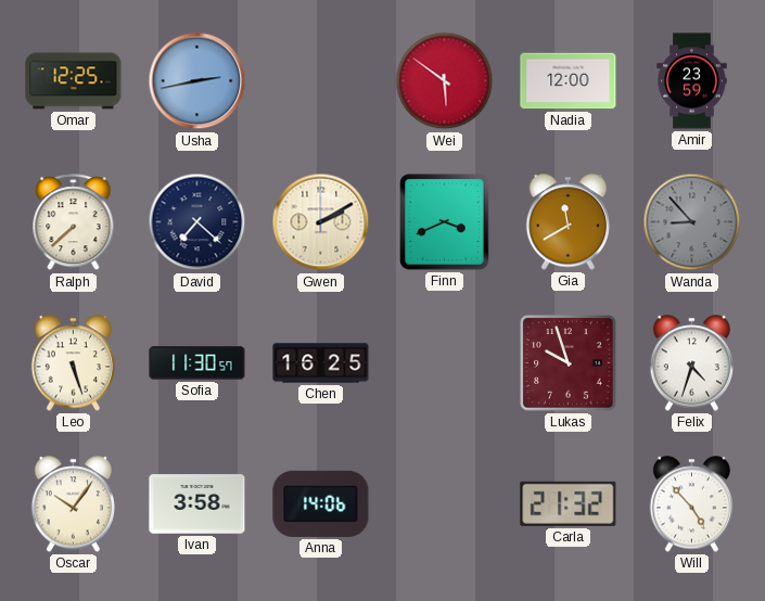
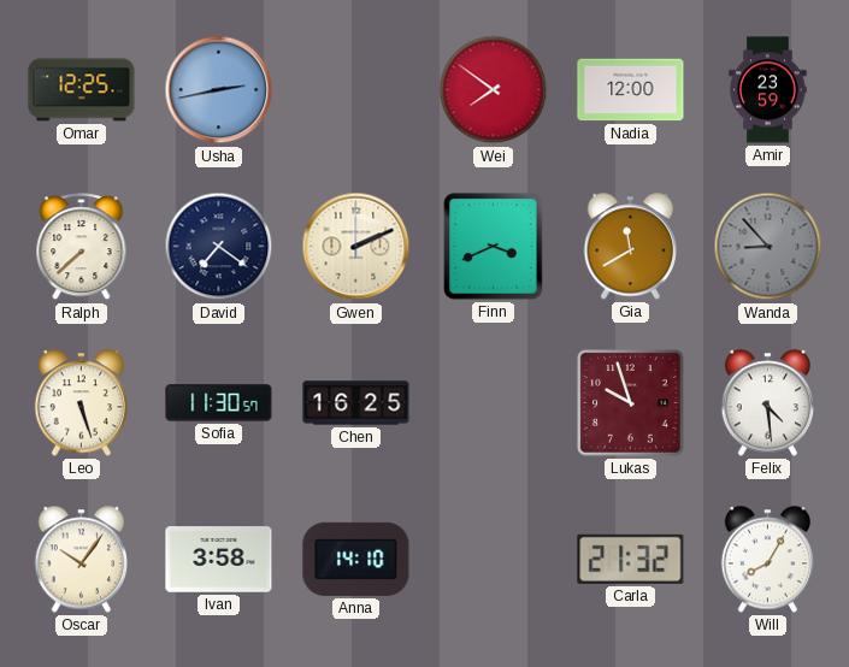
Wei: 5:51 -> 7:51
David: 7:22 -> 7:21
Gwen: 2:10 -> 2:11
Felix: 4:33 -> 4:29
Anna: 14:06 -> 14:10
Will: 4:53 -> 8:05
